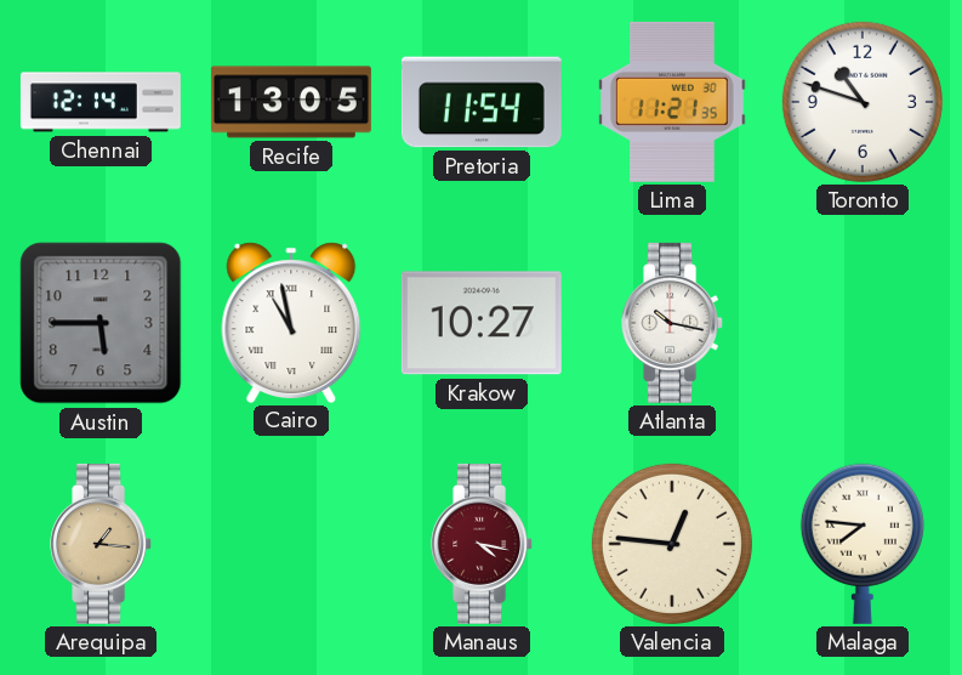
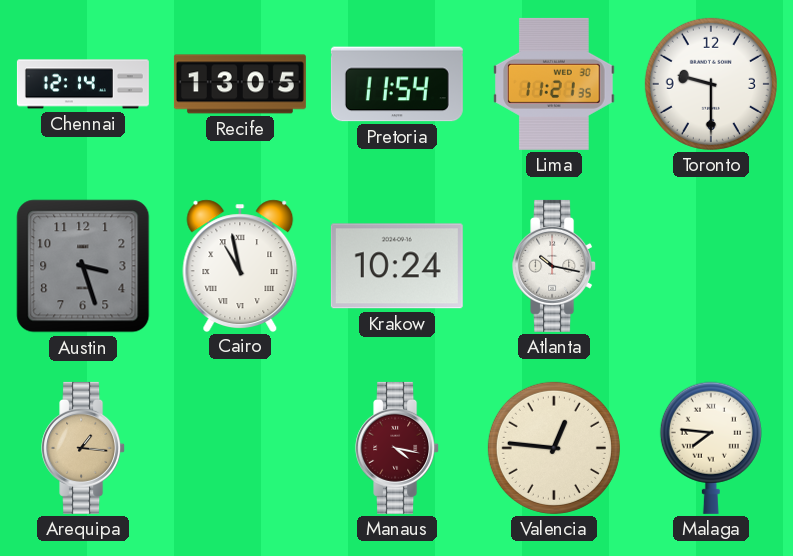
Toronto: 10:48 -> 9:30
Austin: 5:45 -> 3:27
Krakow: 10:27 -> 10:24
